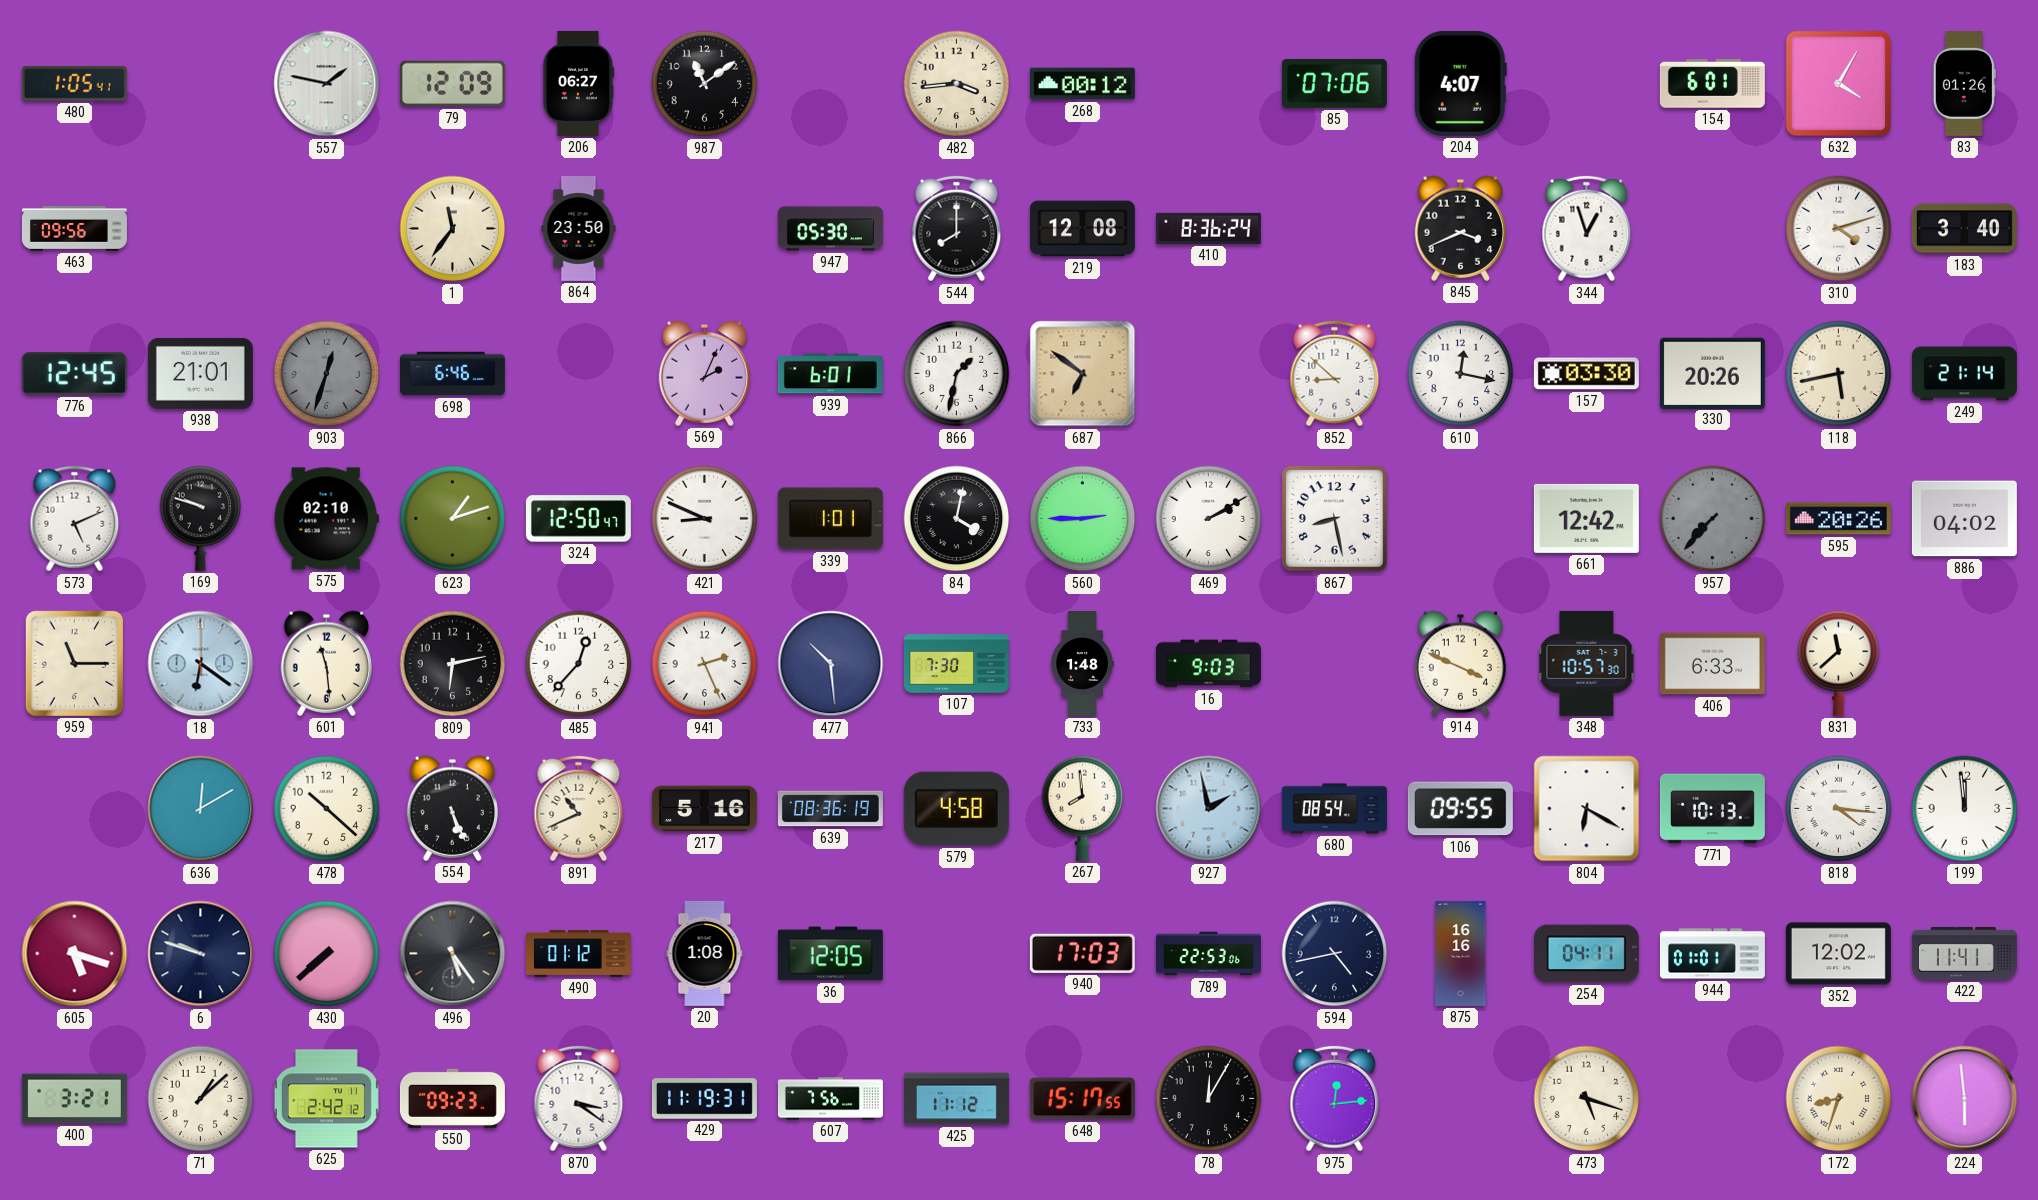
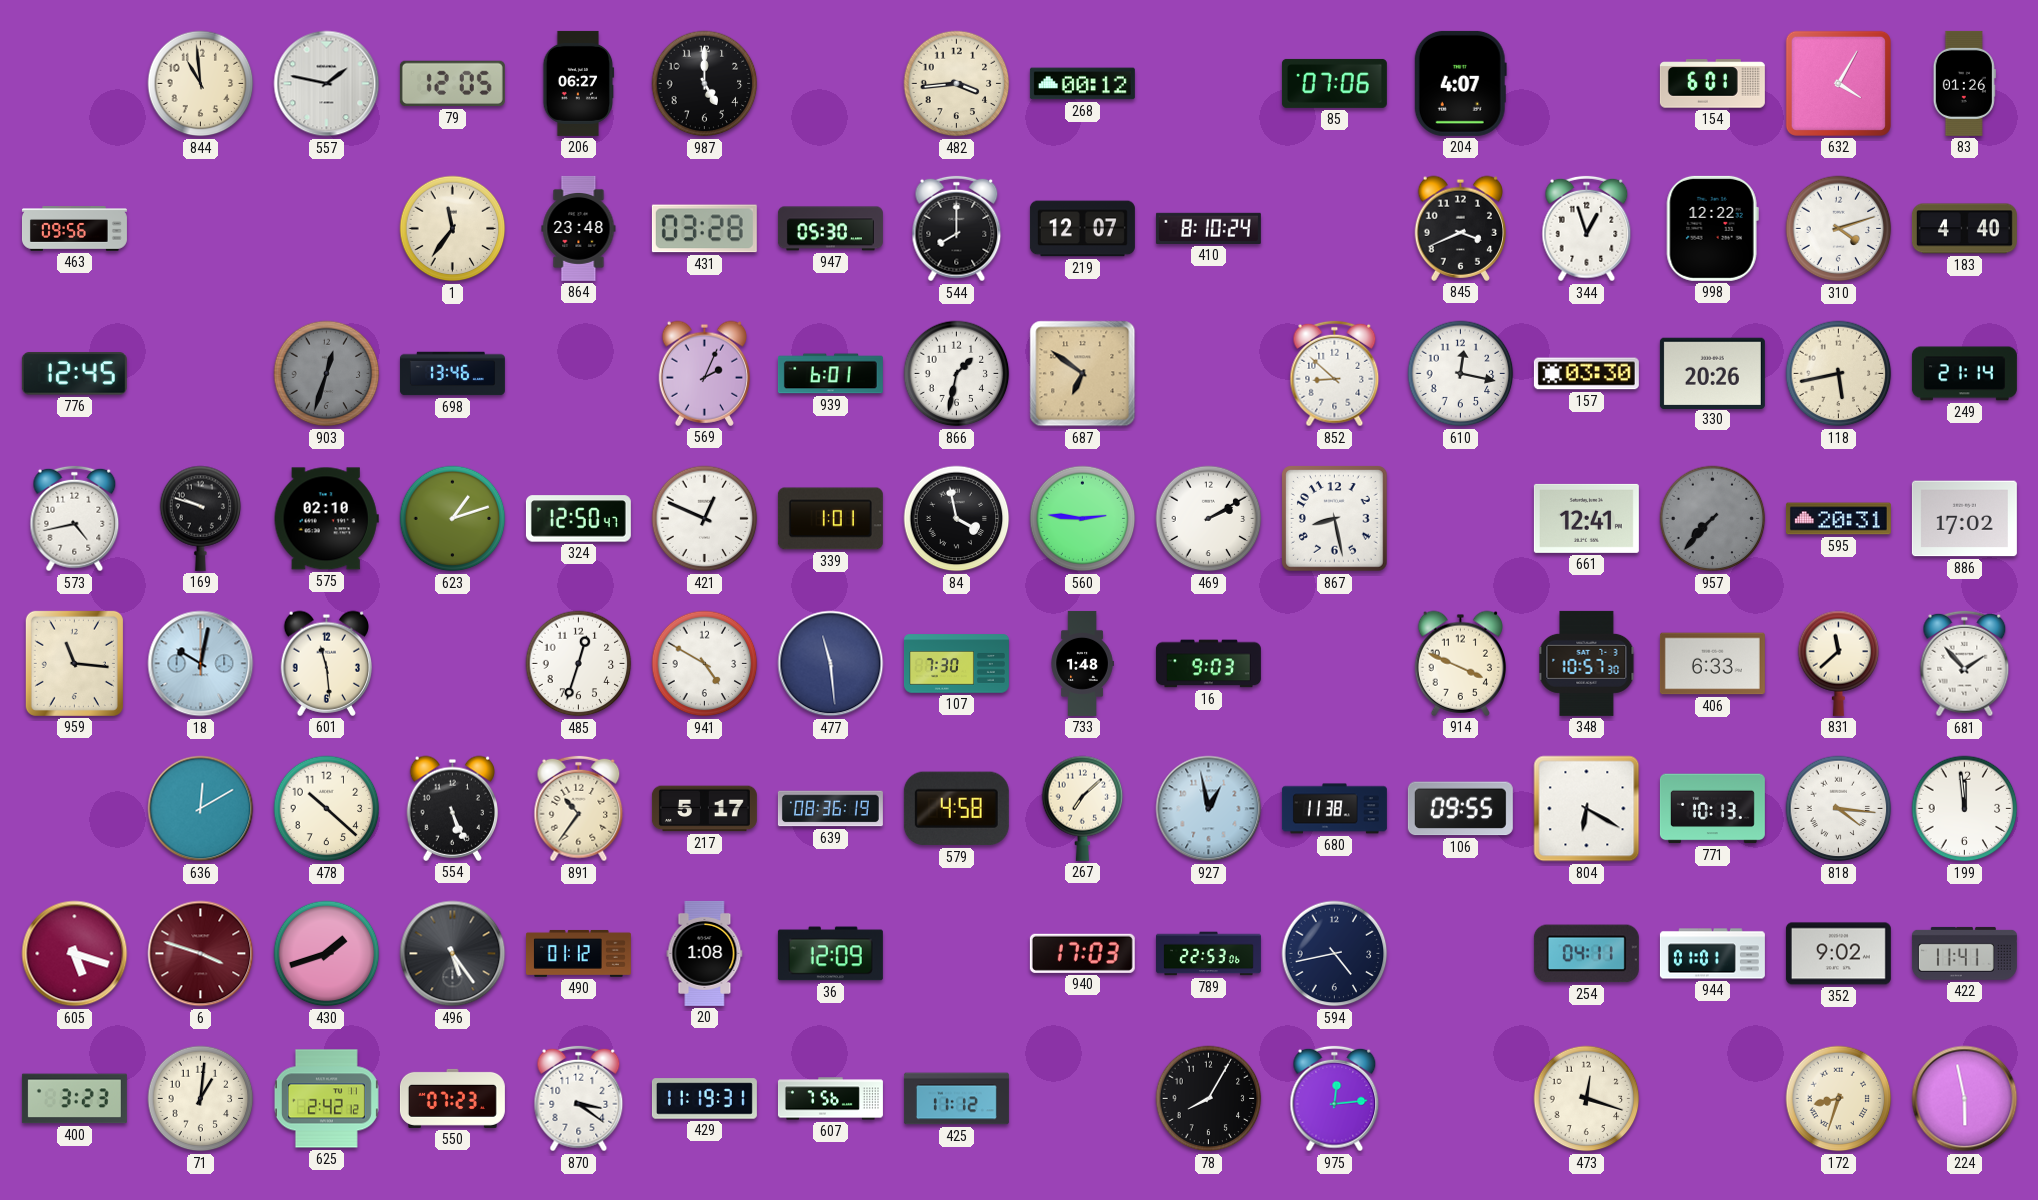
480: 1:05 -> none
844: none -> 10:59
79: 12:09 -> 12:05
987: 11:09 -> 5:00
864: 23:50 -> 23:48
431: none -> 03:28
219: 12:08 -> 12:07
410: 8:36 -> 8:10
998: none -> 12:22
183: 3:40 -> 4:40
938: 21:01 -> none
698: 6:46 -> 13:46
573: 5:11 -> 4:43
421: 8:49 -> 12:49
84: 4:02 -> 3:58
560: 2:45 -> 2:46
661: 12:42 -> 12:41
595: 20:26 -> 20:31
886: 04:02 -> 17:02
959: 11:15 -> 11:16
18: 6:21 -> 10:02
809: 6:13 -> none
485: 12:37 -> 12:33
941: 2:26 -> 4:50
477: 10:29 -> 11:29
681: none -> 1:53
891: 10:41 -> 10:36
217: 5:16 -> 5:17
267: 7:59 -> 7:08
927: 1:58 -> 12:58
680: 08:54 -> 11:38
6: 9:48 -> 3:48
6 dial: navy -> burgundy
430: 7:38 -> 1:42
36: 12:05 -> 12:09
875: 16:16 -> none
352: 12:02 -> 9:02
400: 3:21 -> 3:23
71: 1:08 -> 1:01
550: 09:23 -> 07:23
648: 15:17 -> none
78: 12:05 -> 8:05
473: 5:18 -> 12:18
224: 5:59 -> 5:58
